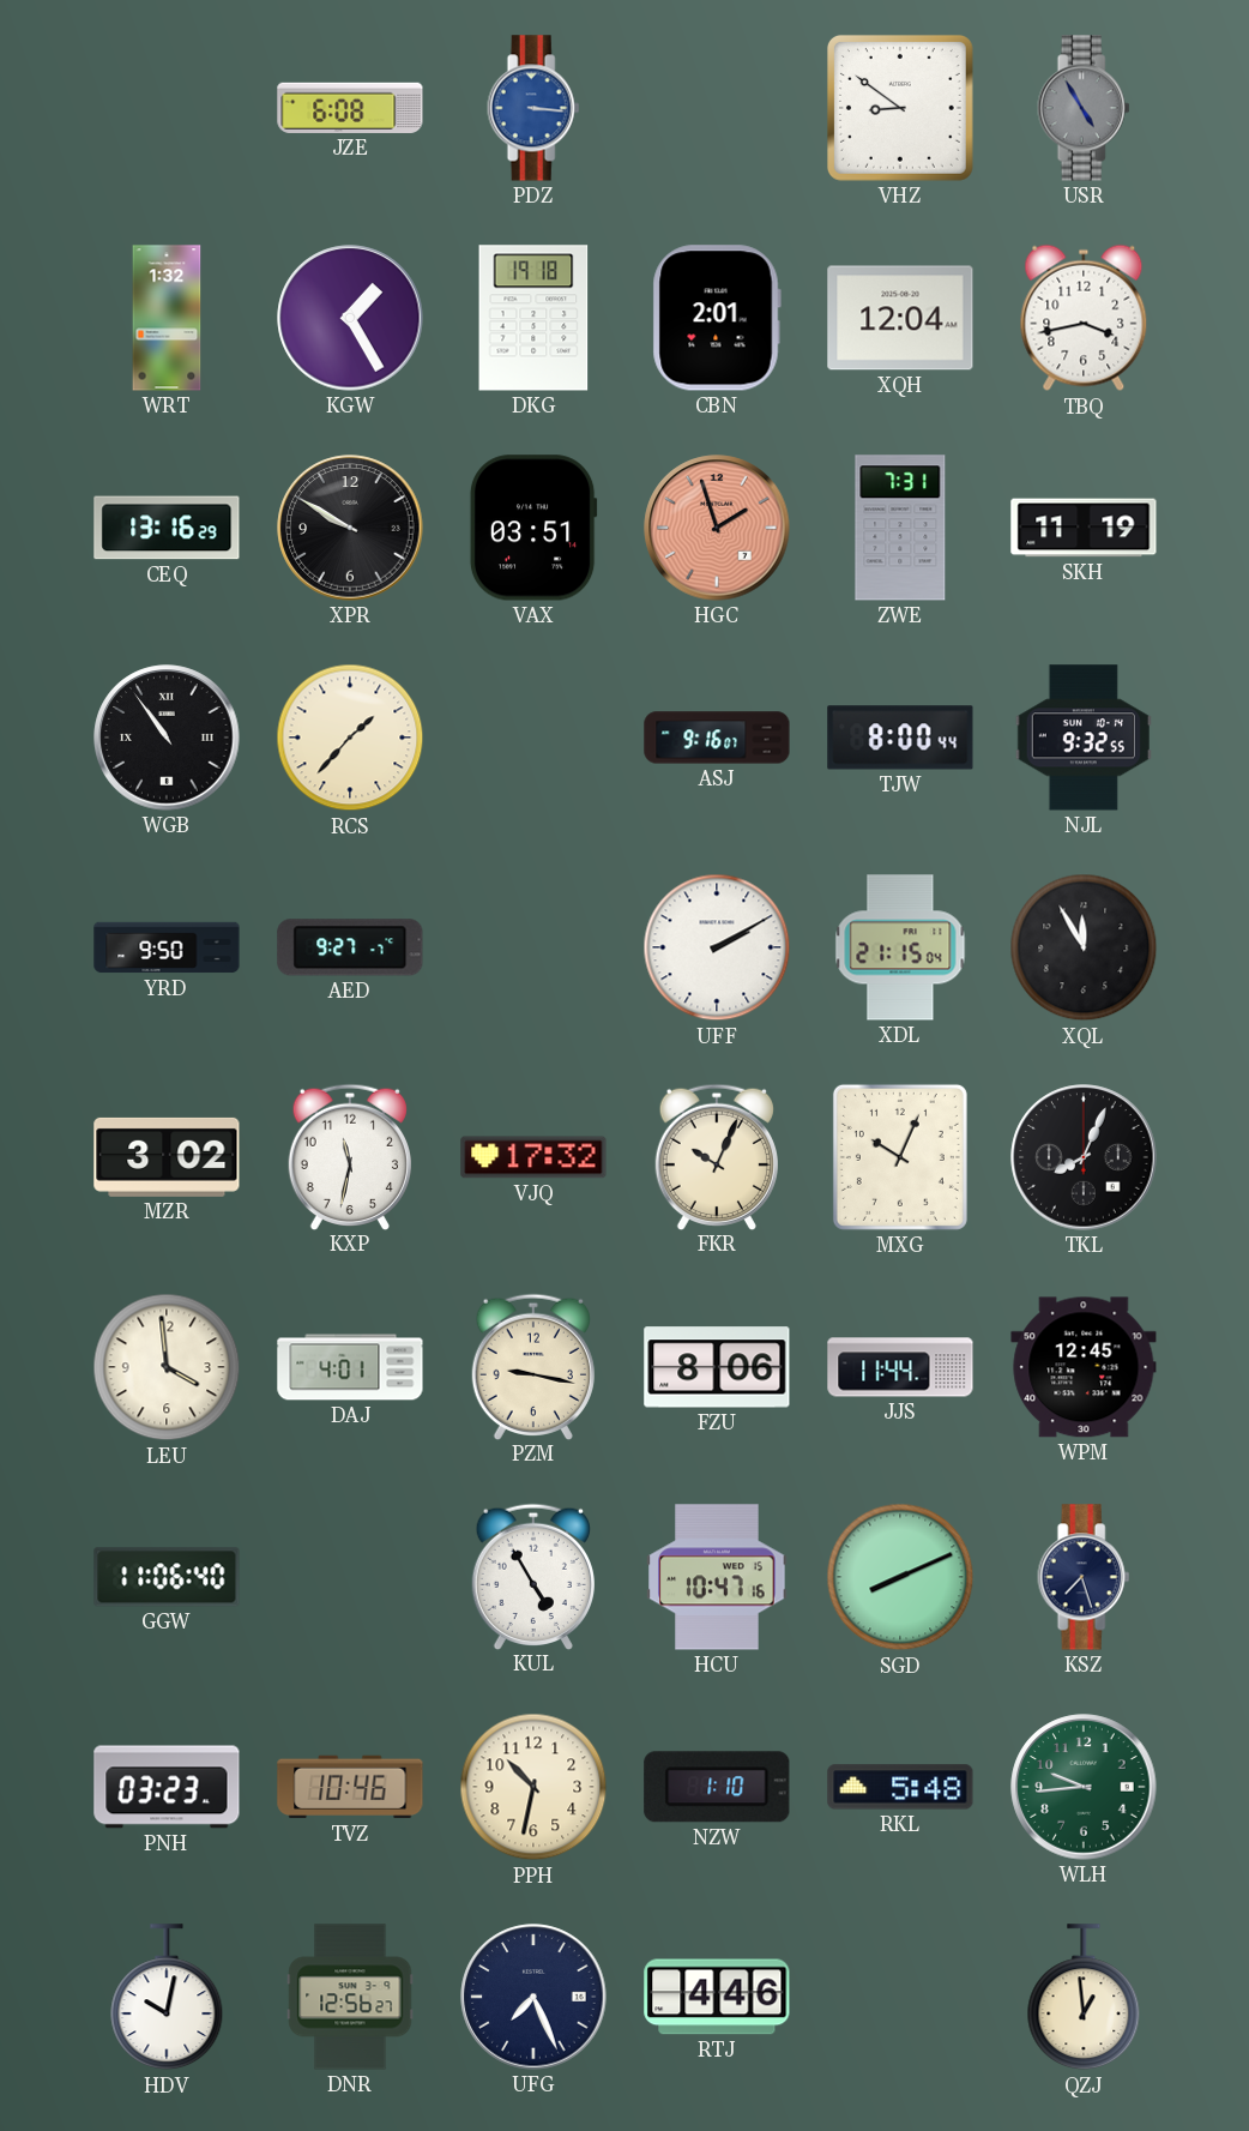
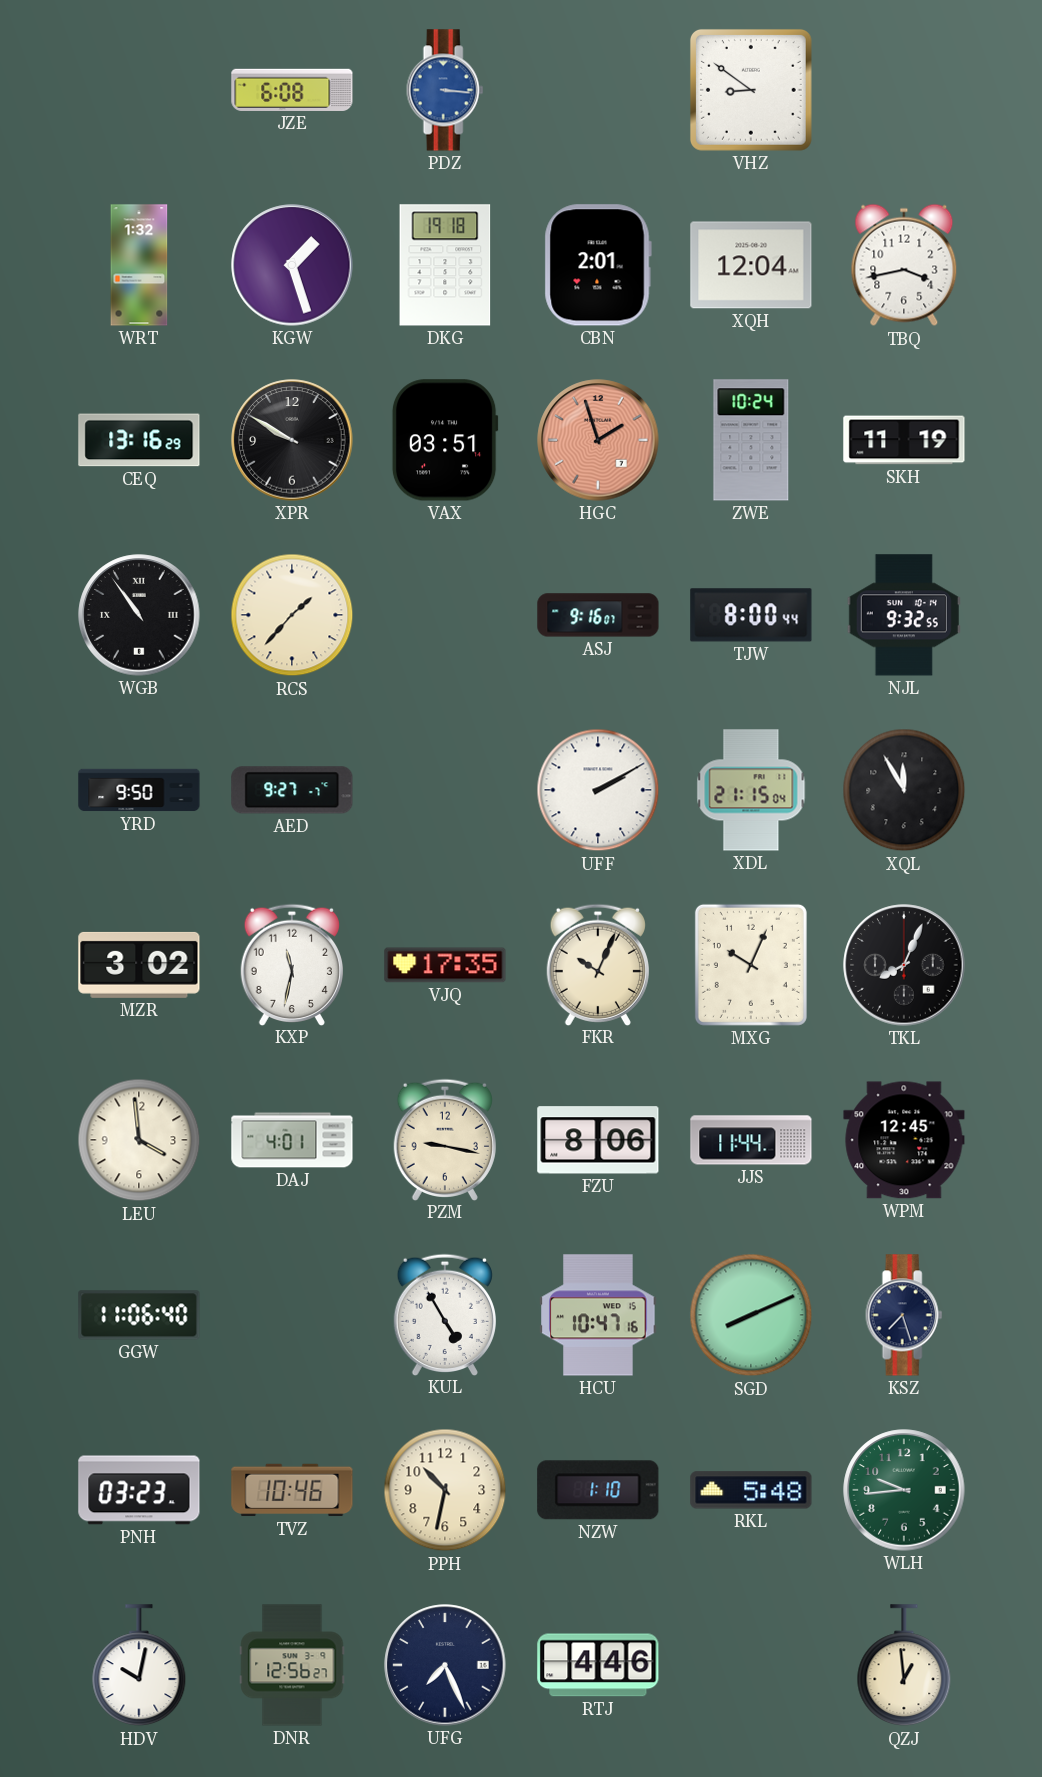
USR: 4:55 -> none
KGW: 1:25 -> 1:27
ZWE: 7:31 -> 10:24
VJQ: 17:32 -> 17:35
